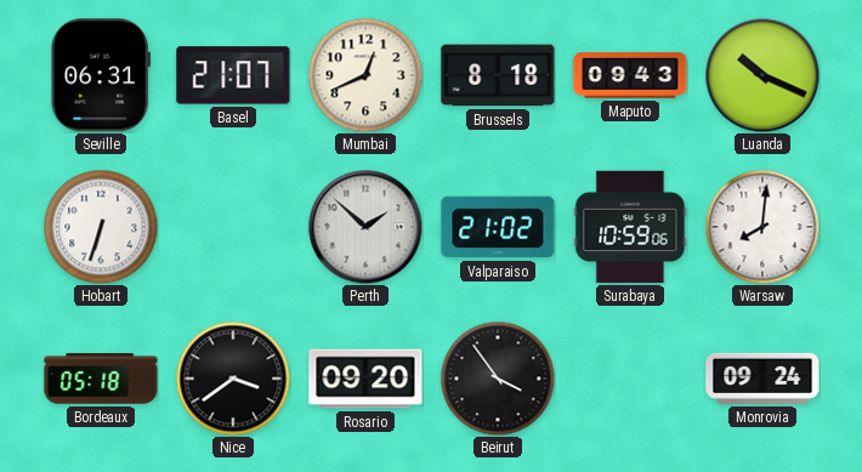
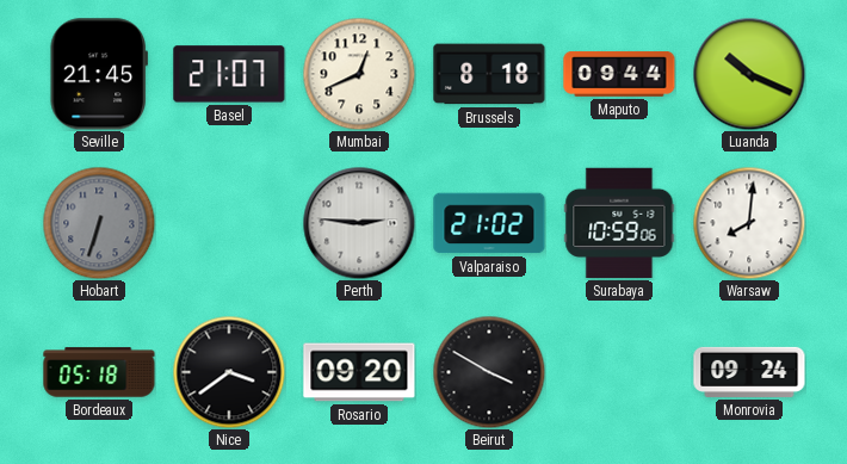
Seville: 06:31 -> 21:45
Maputo: 09:43 -> 09:44
Hobart dial: white -> grey
Perth: 1:52 -> 2:46
Beirut: 3:54 -> 3:50
